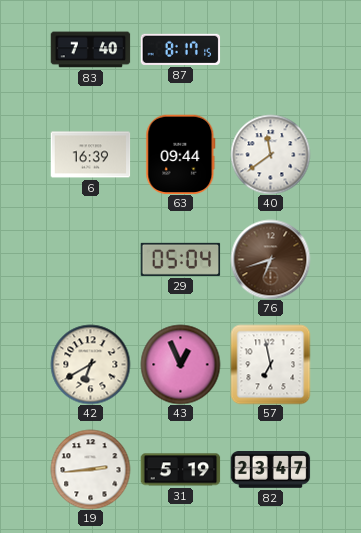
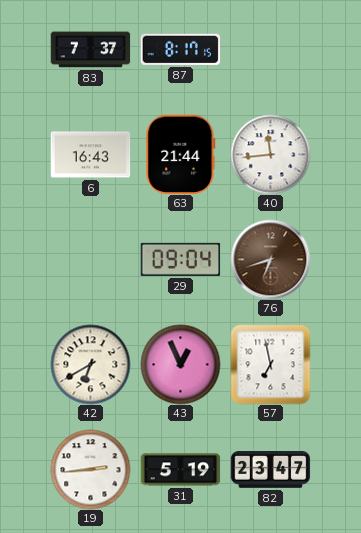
83: 7:40 -> 7:37
6: 16:39 -> 16:43
63: 09:44 -> 21:44
40: 11:39 -> 11:44
29: 05:04 -> 09:04
